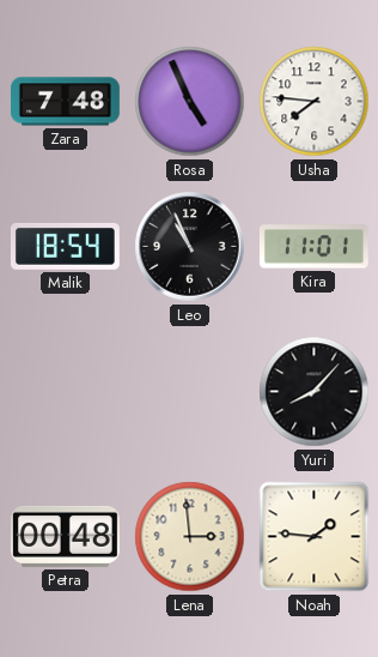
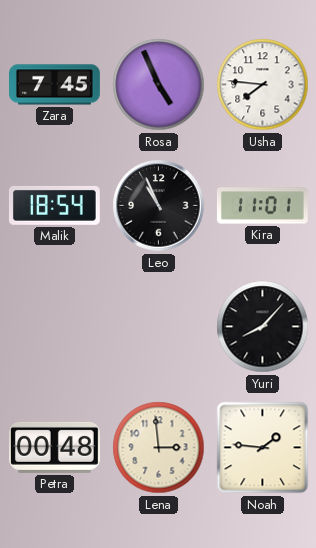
Zara: 7:48 -> 7:45
